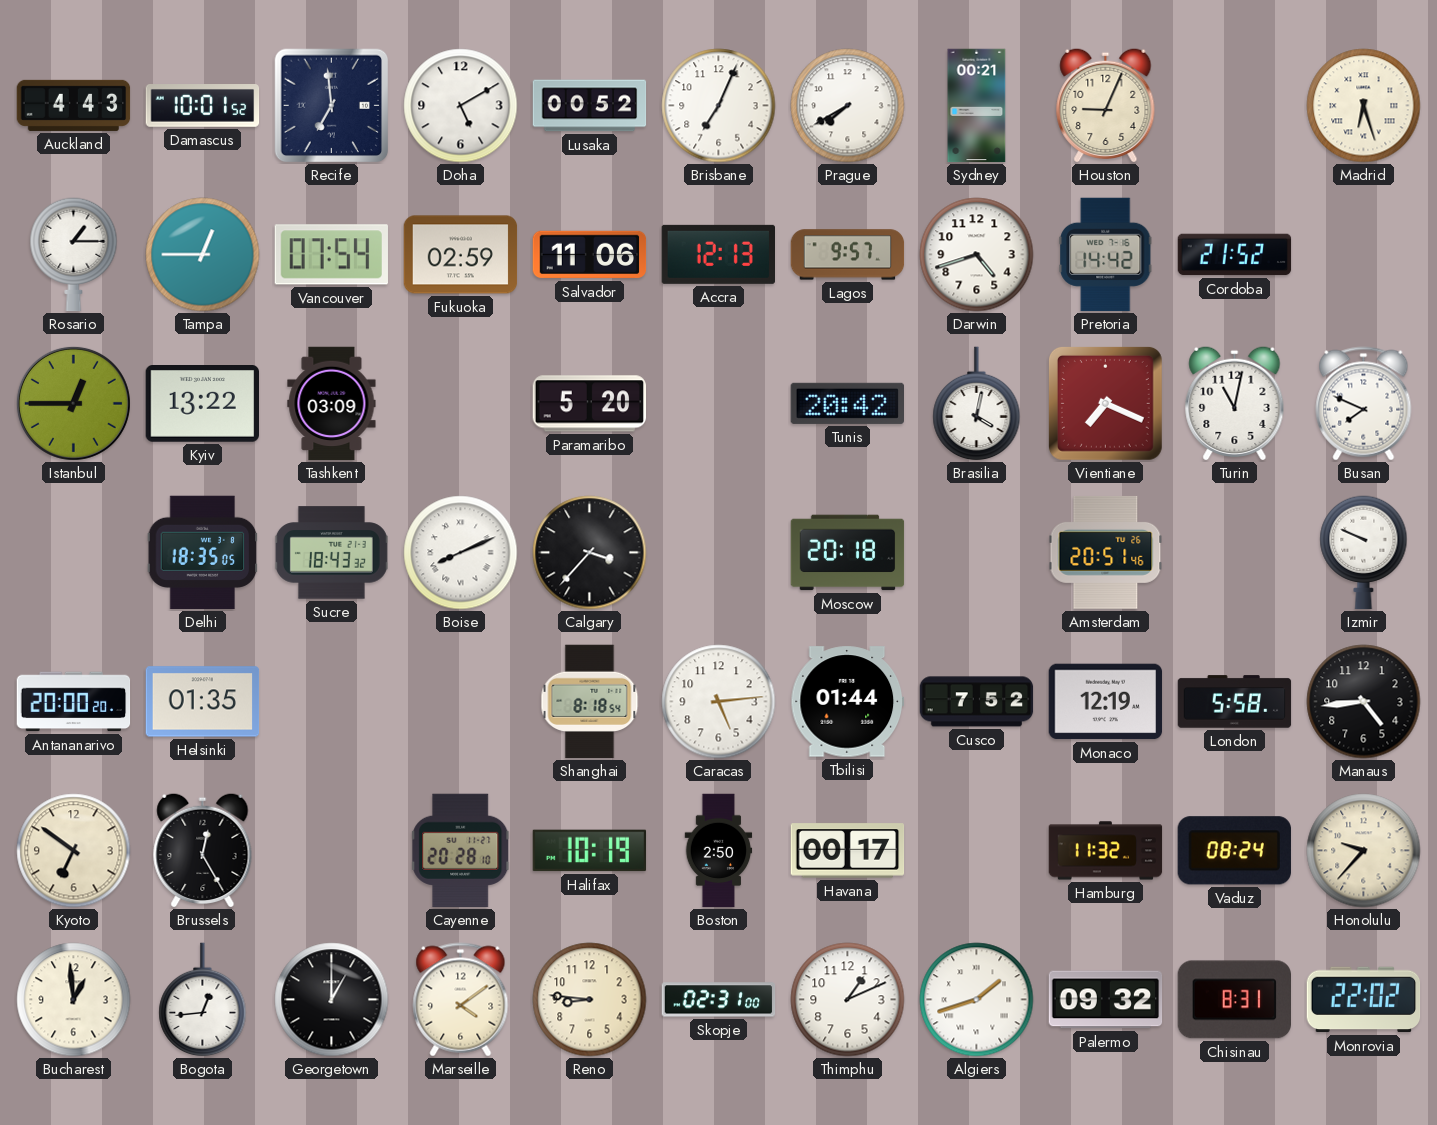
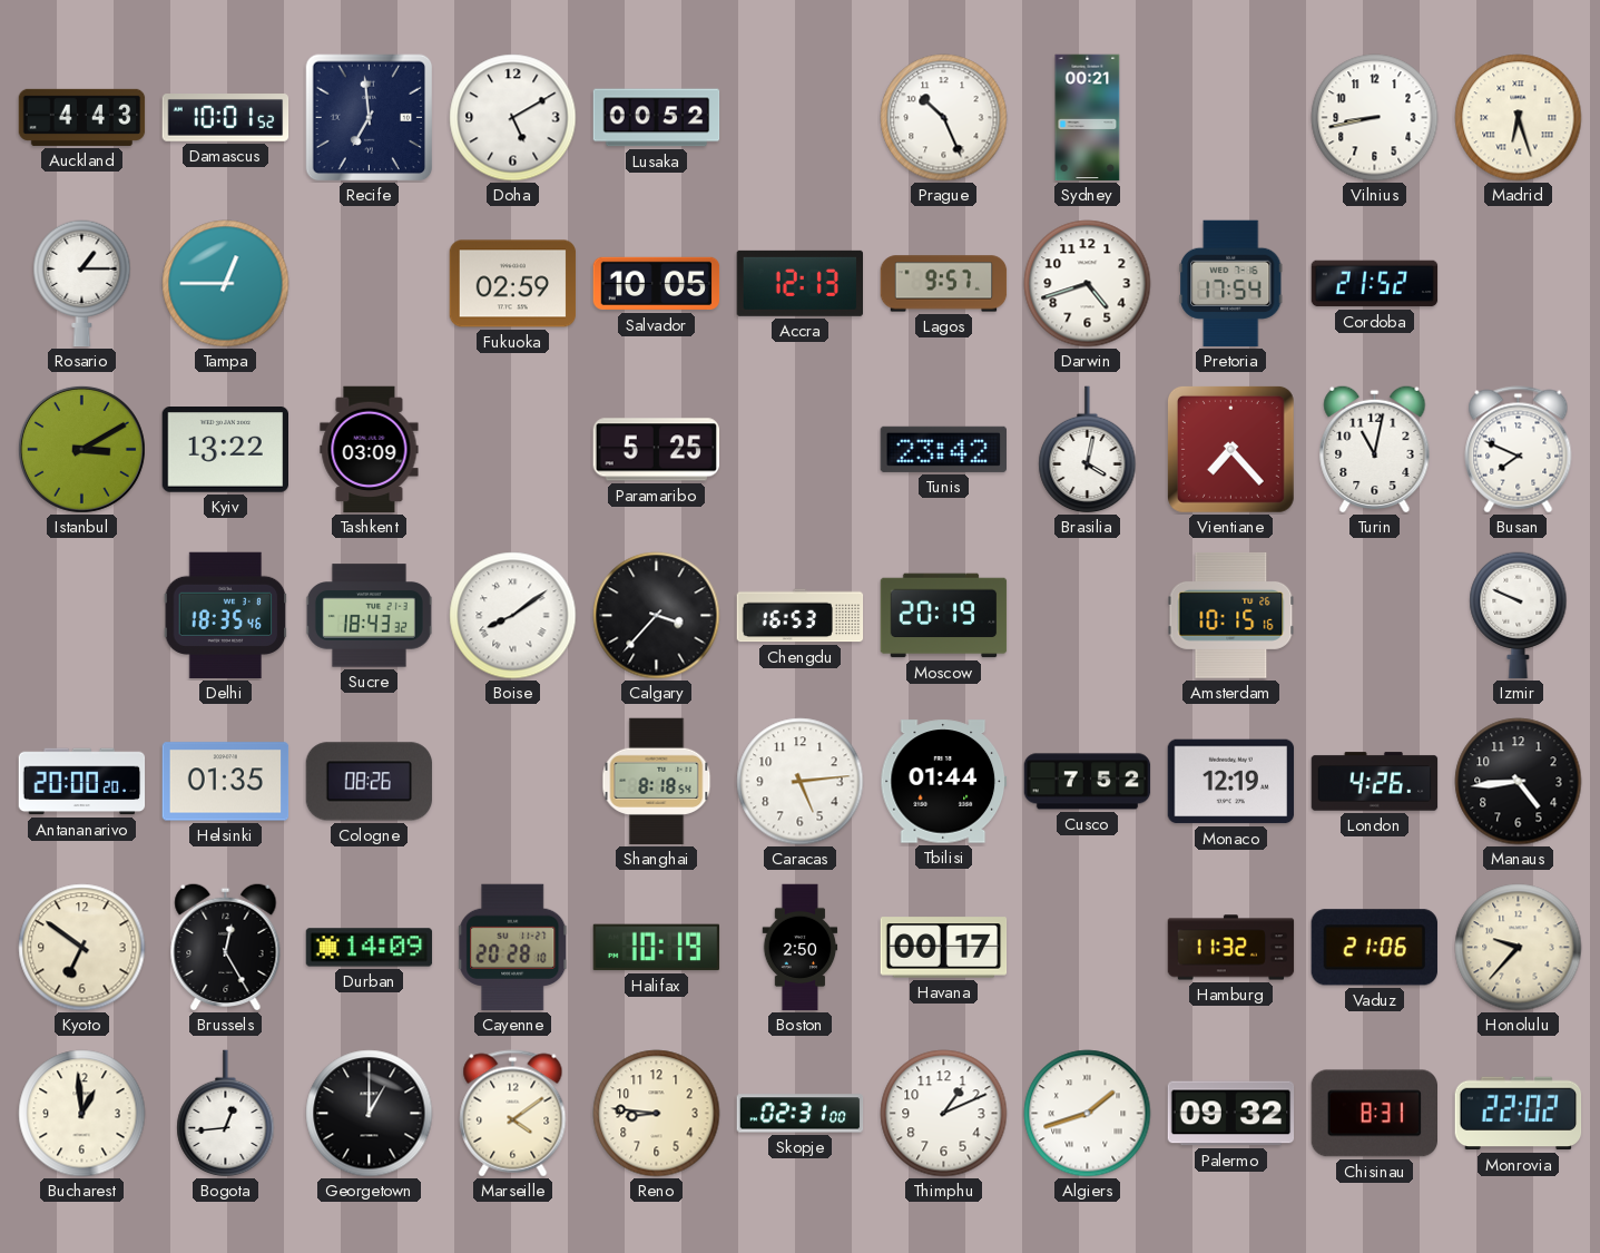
Brisbane: 7:04 -> none
Prague: 7:40 -> 10:26
Houston: 9:04 -> none
Vilnius: none -> 8:43
Vancouver: 07:54 -> none
Salvador: 11:06 -> 10:05
Pretoria: 14:42 -> 17:54
Istanbul: 12:45 -> 3:10
Paramaribo: 5:20 -> 5:25
Tunis: 20:42 -> 23:42
Vientiane: 7:19 -> 7:23
Delhi: 18:35:05 -> 18:35:46
Boise: 8:11 -> 8:09
Chengdu: none -> 16:53
Moscow: 20:18 -> 20:19
Amsterdam: 20:51 -> 10:15
Cologne: none -> 08:26
London: 5:58 -> 4:26
Durban: none -> 14:09
Vaduz: 08:24 -> 21:06
